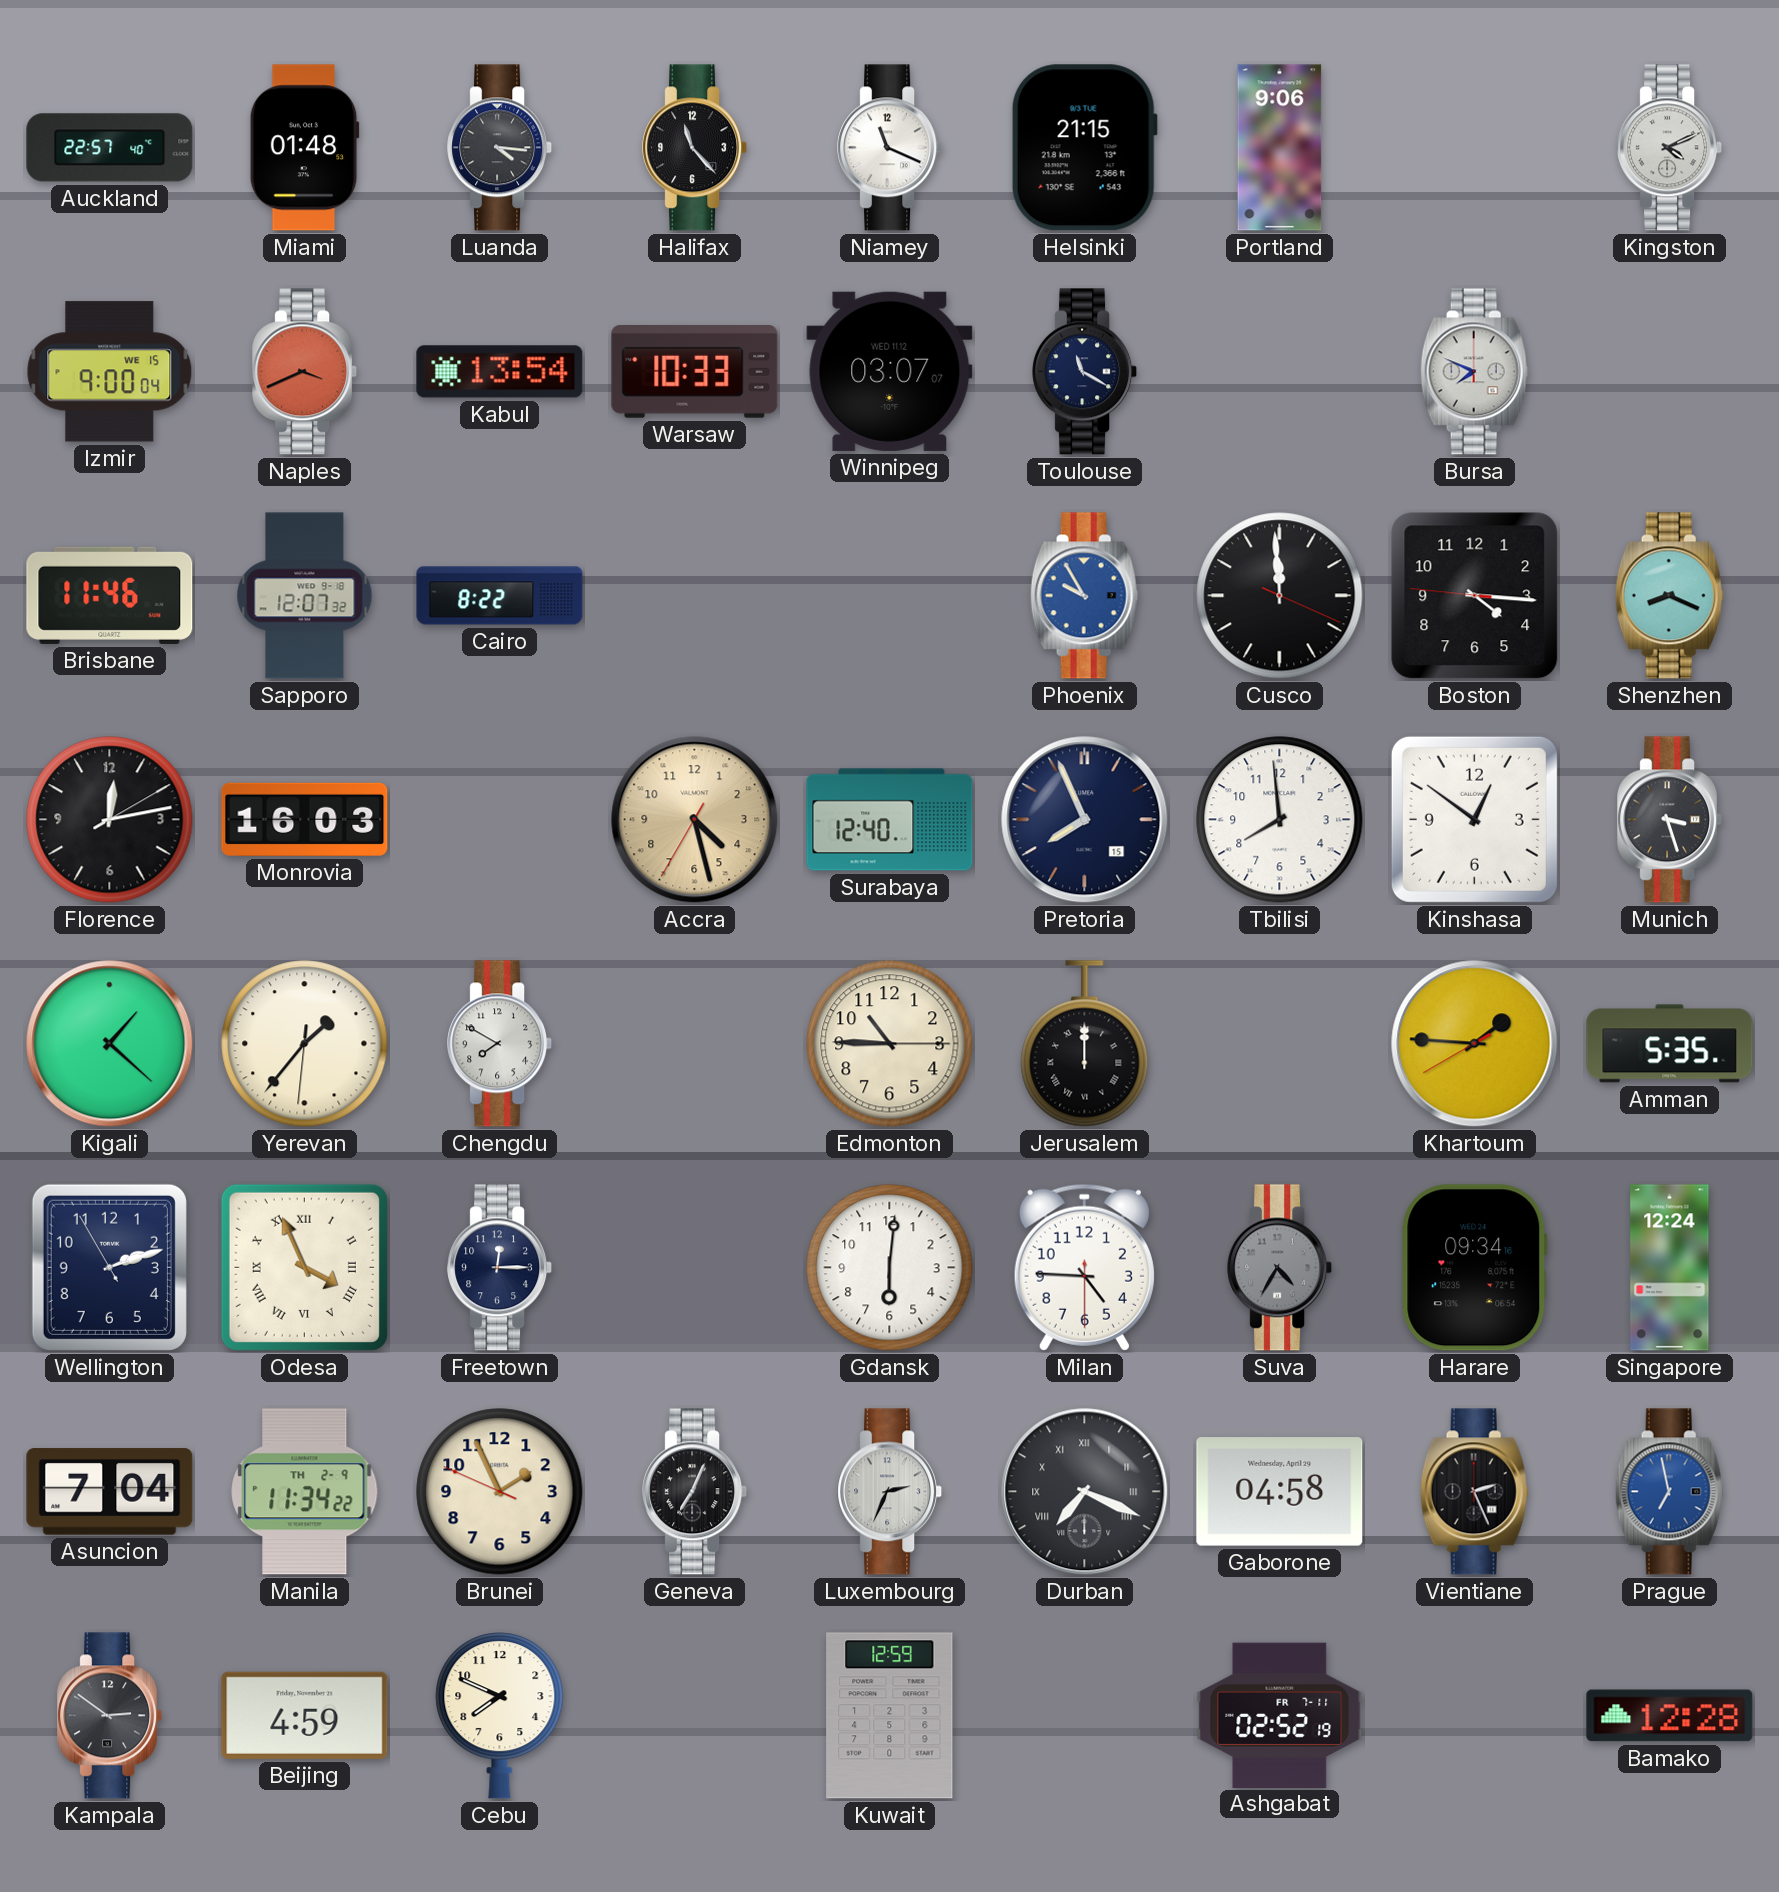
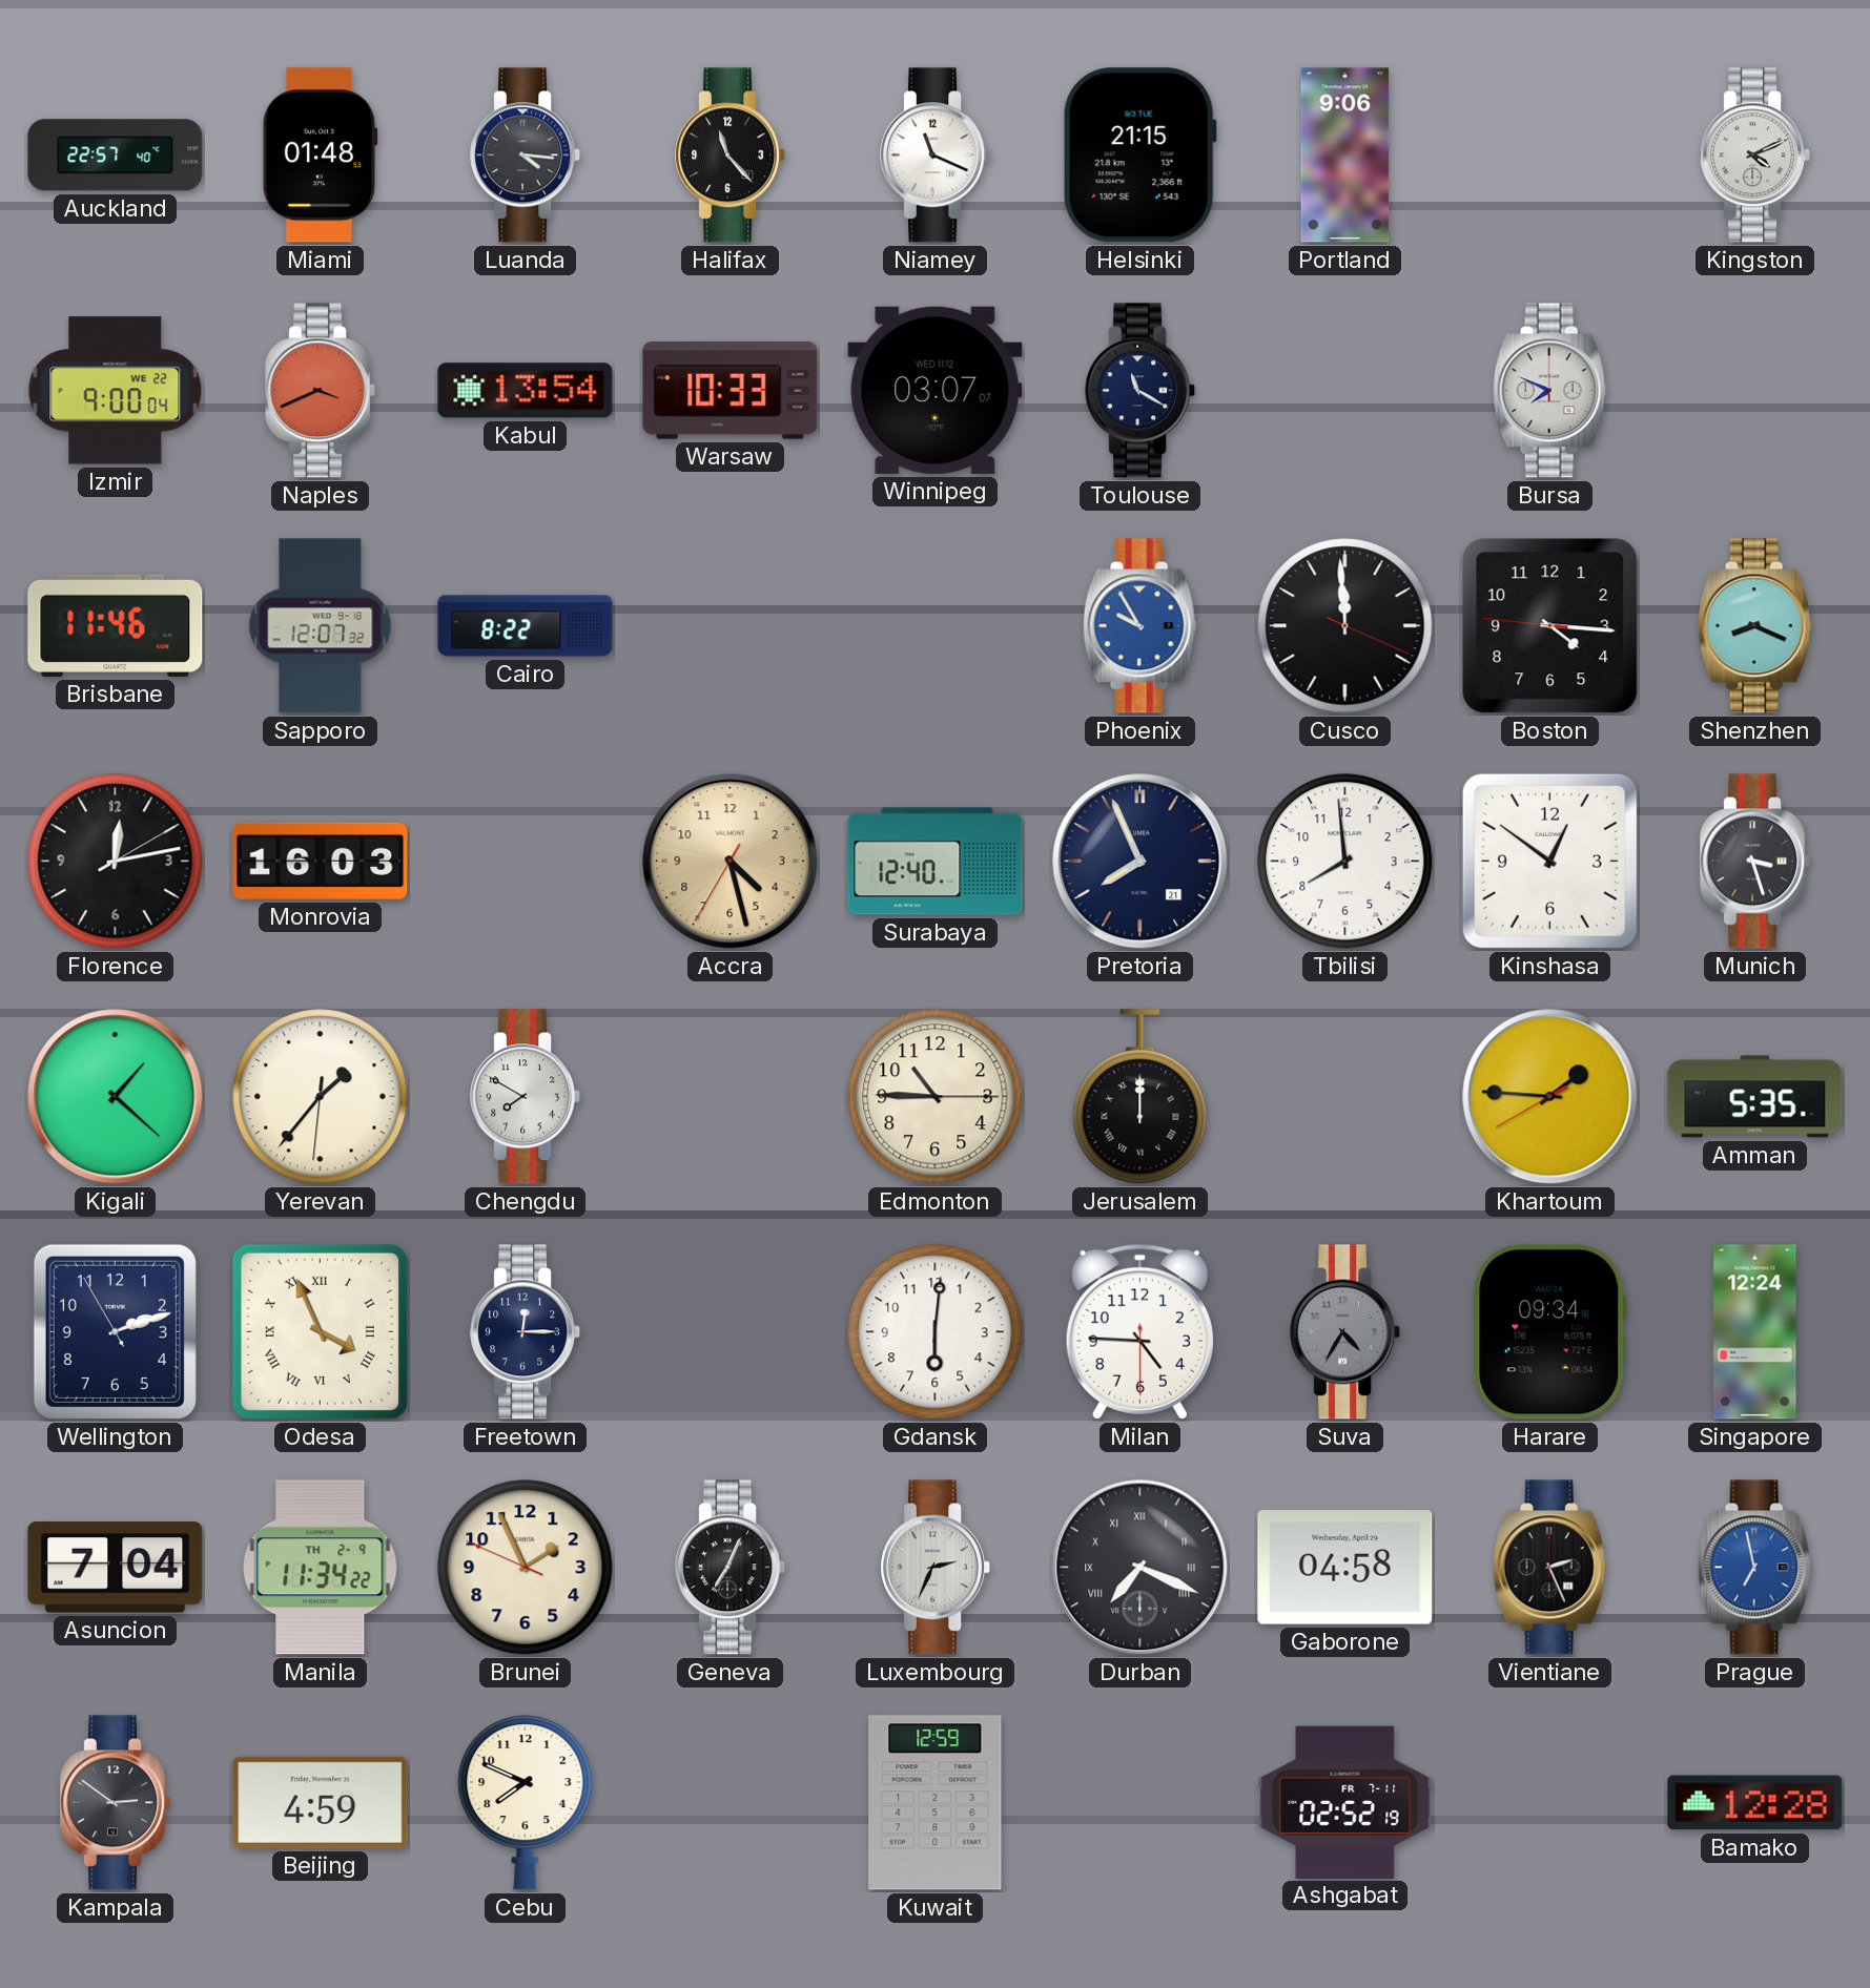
Izmir date: WE 15 -> WE 22
Pretoria date: 15 -> 21
